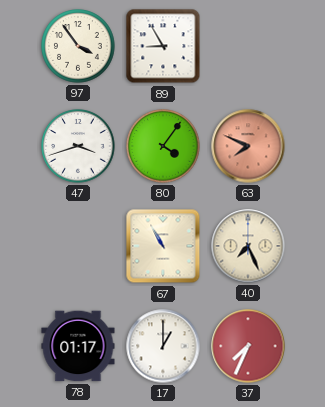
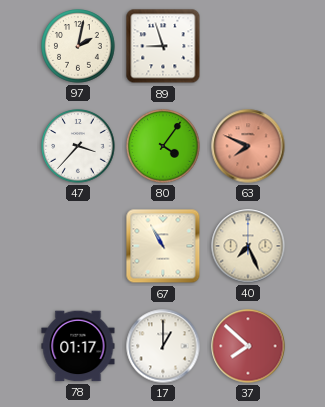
97: 3:54 -> 2:02
89: 8:55 -> 8:57
47: 3:42 -> 3:37
37: 7:34 -> 7:52
